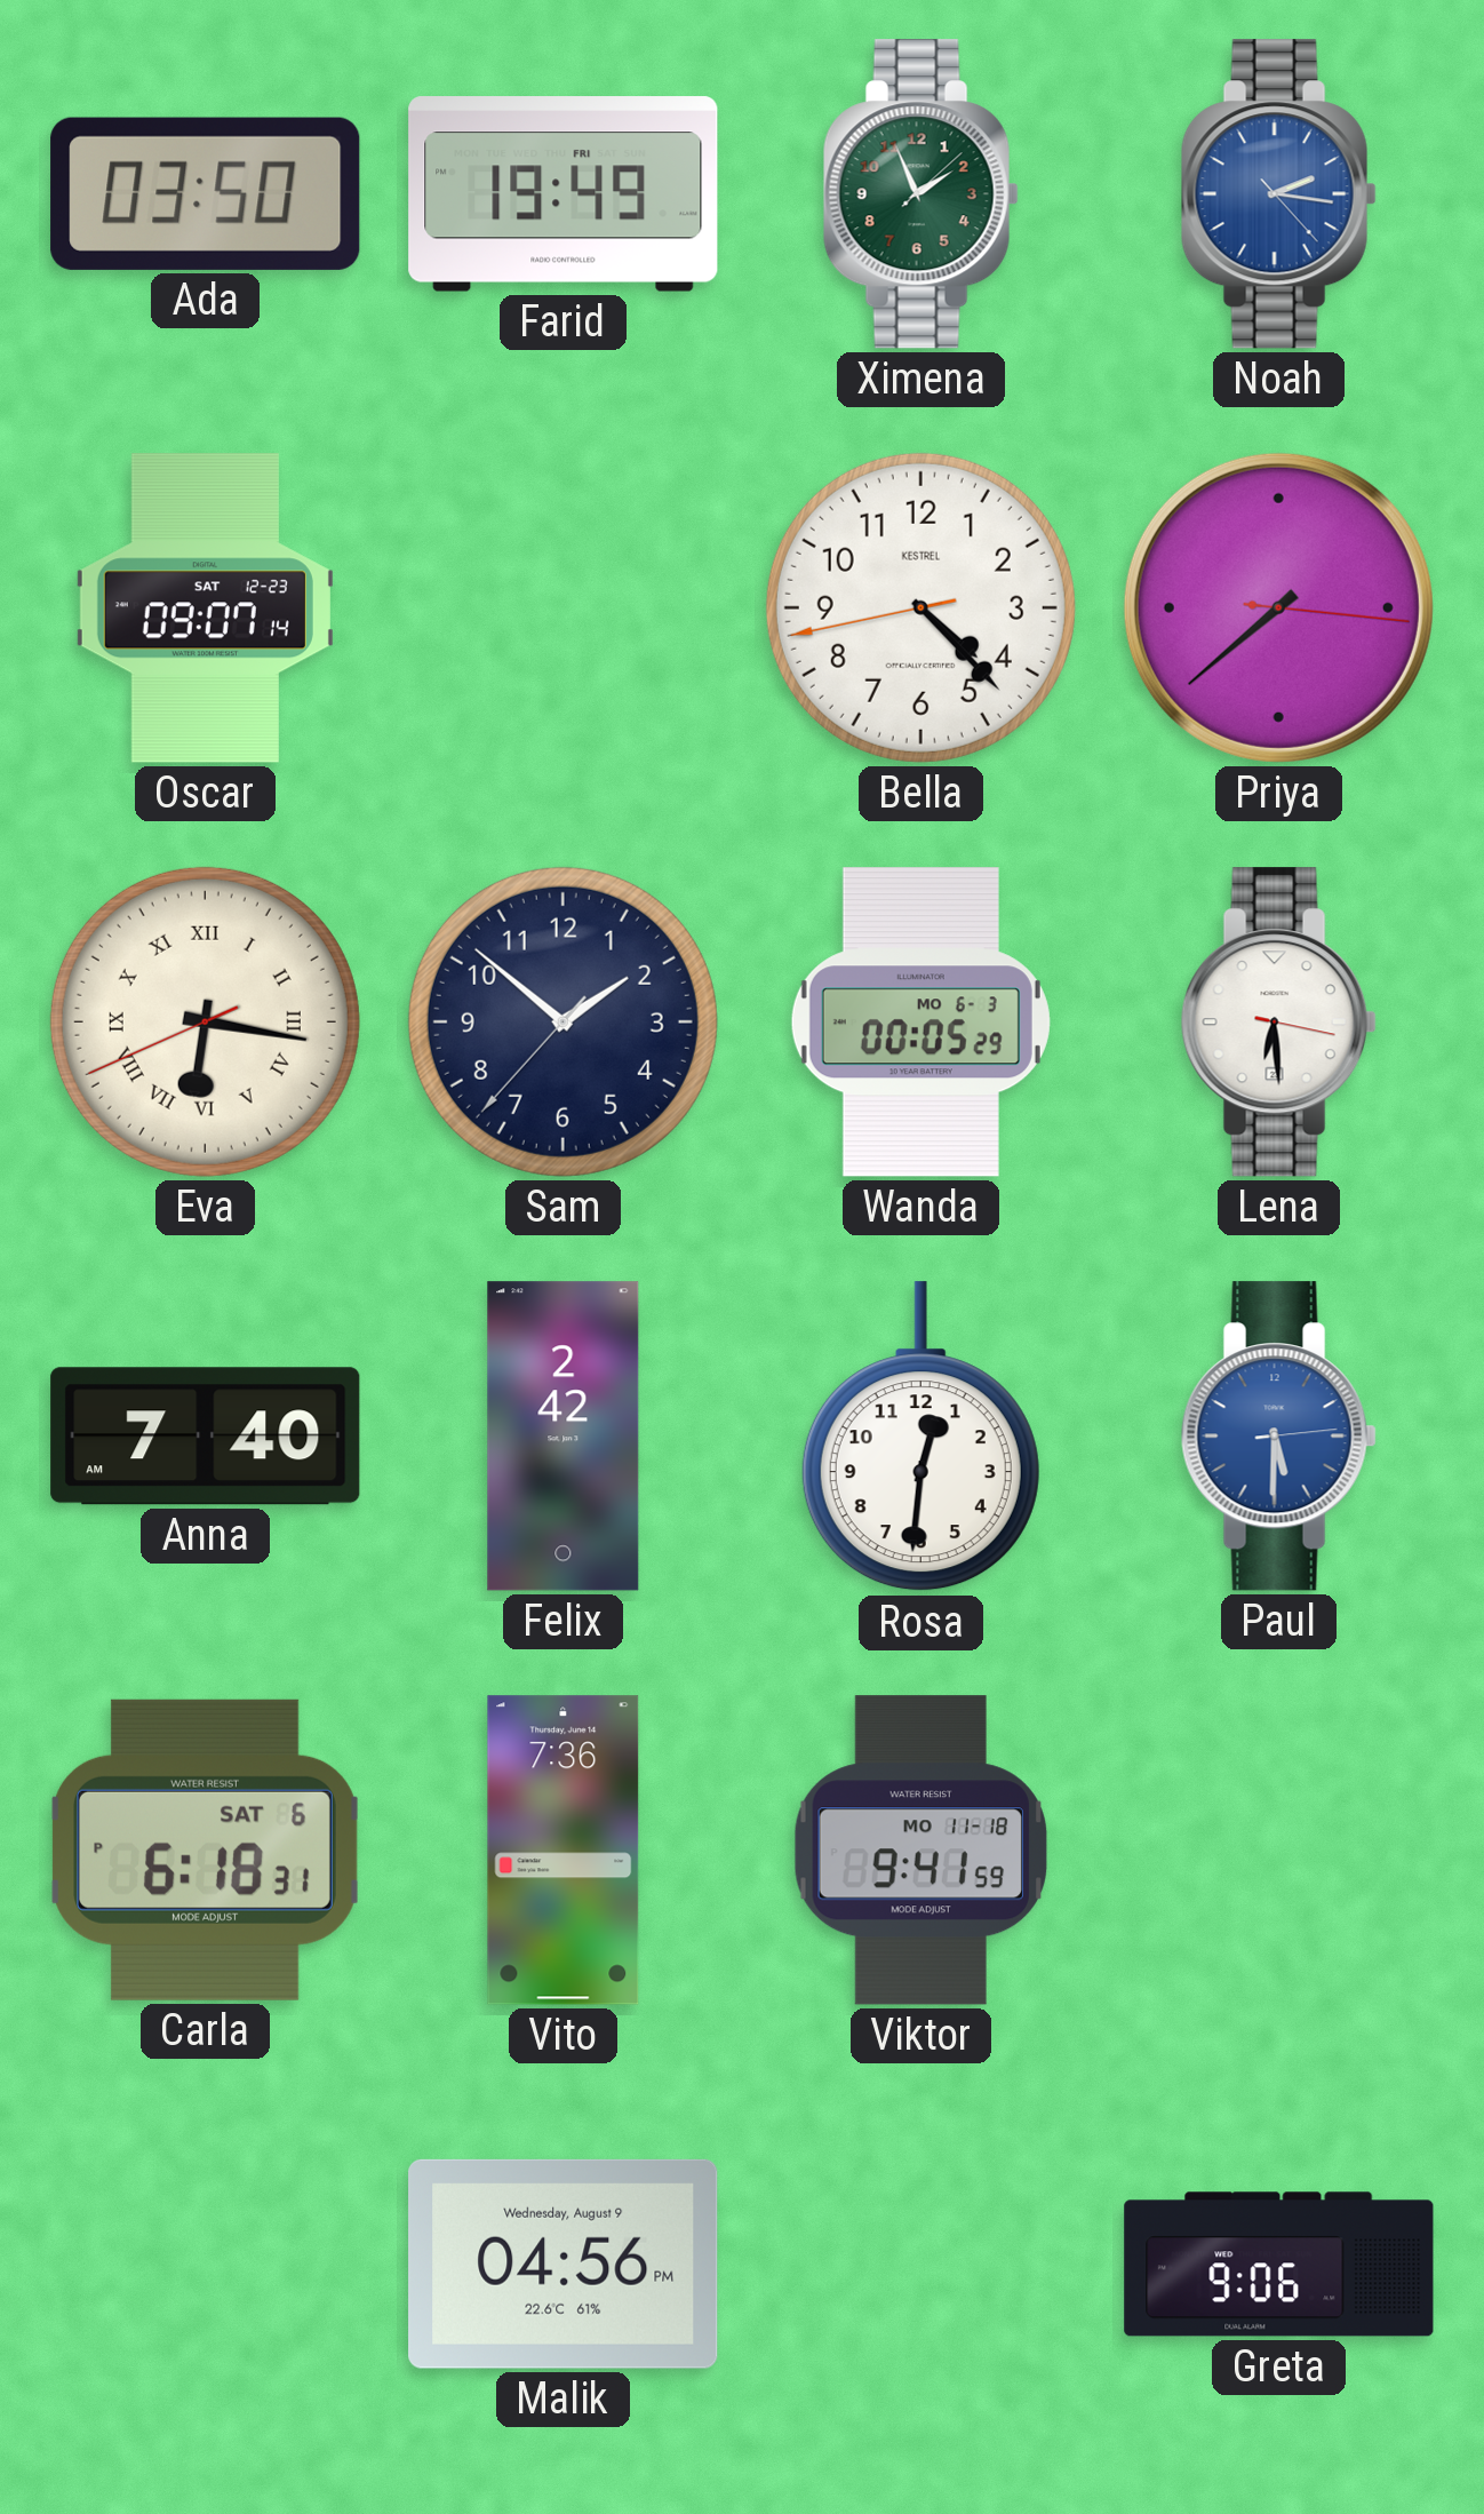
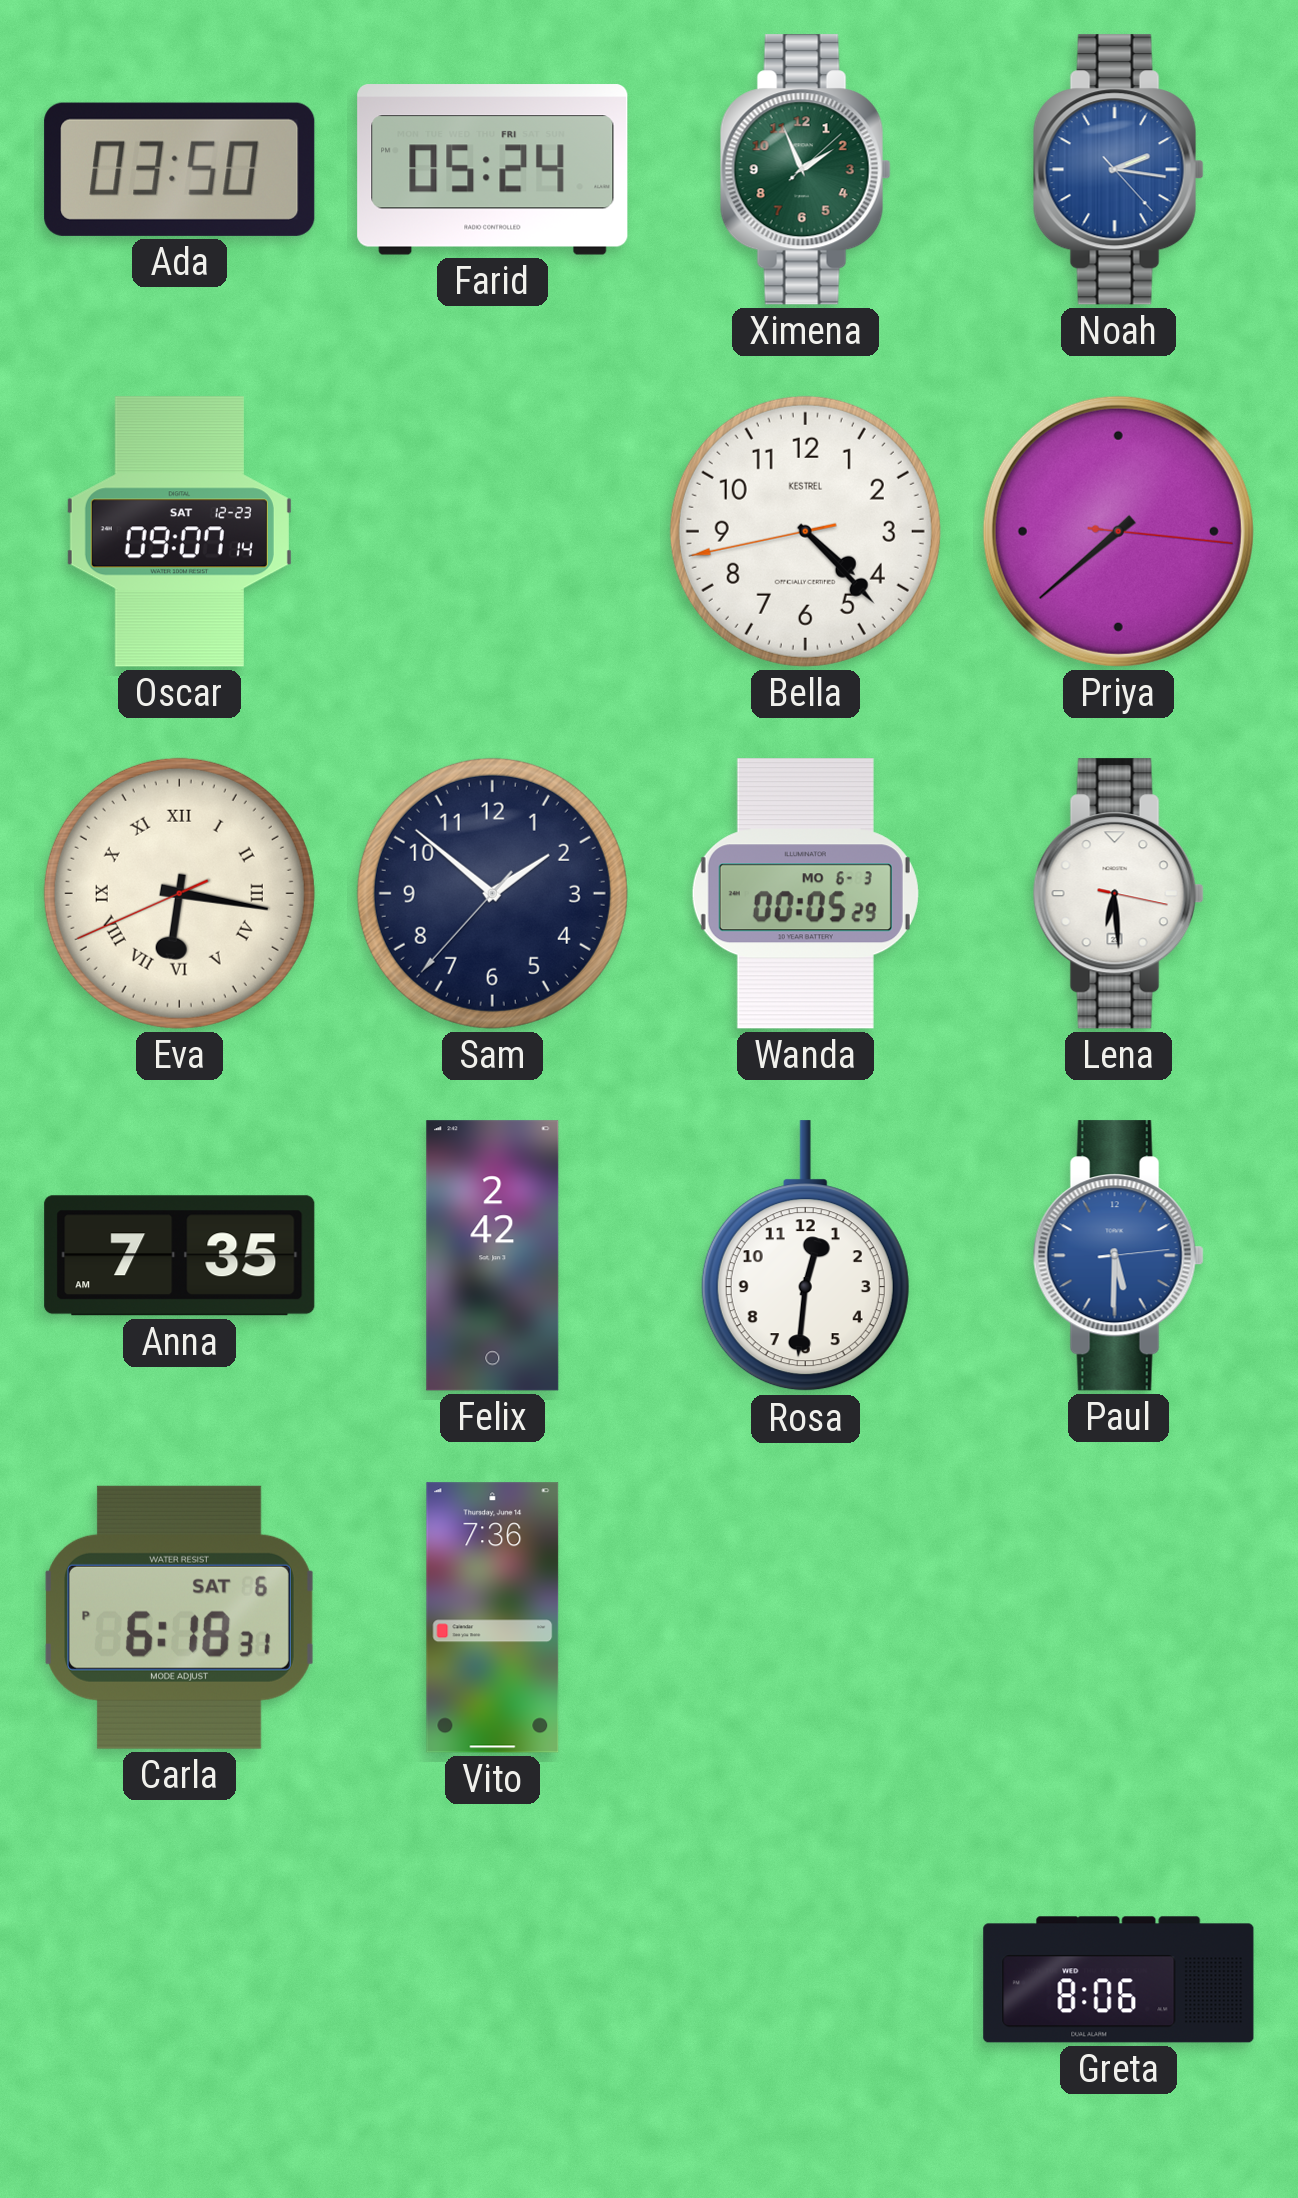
Farid: 19:49 -> 05:24
Anna: 7:40 -> 7:35
Viktor: 9:41 -> none
Malik: 04:56 -> none
Greta: 9:06 -> 8:06
